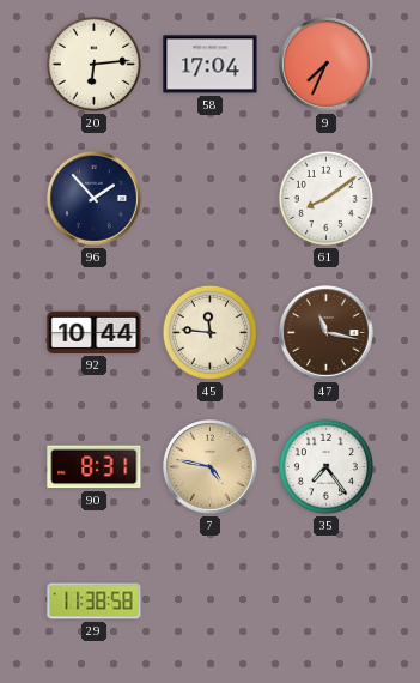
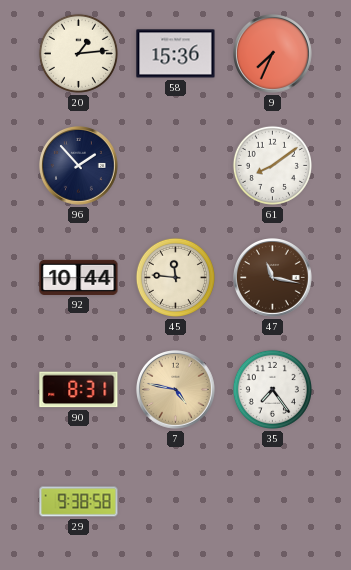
20: 6:14 -> 1:14
58: 17:04 -> 15:36
29: 11:38 -> 9:38
